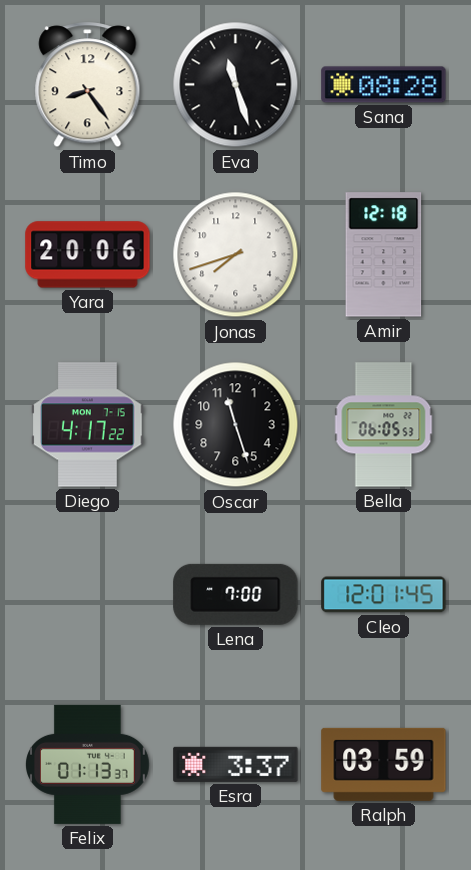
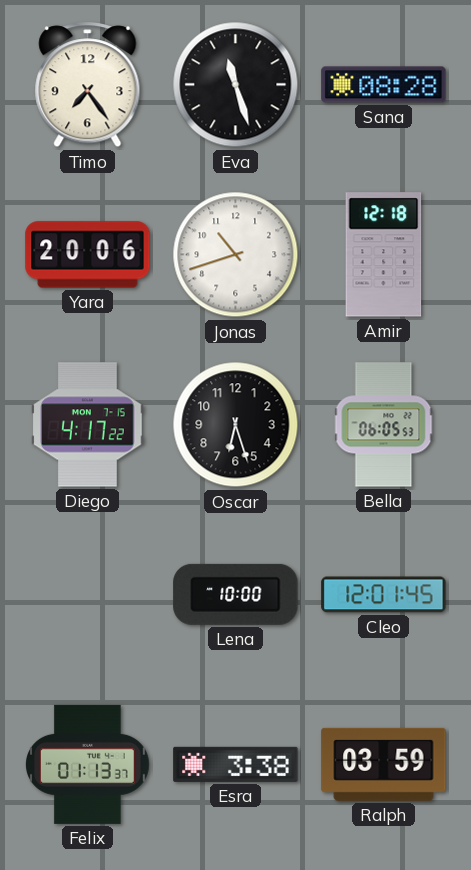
Timo: 8:24 -> 7:24
Jonas: 7:42 -> 10:42
Oscar: 11:27 -> 6:27
Lena: 7:00 -> 10:00
Esra: 3:37 -> 3:38
